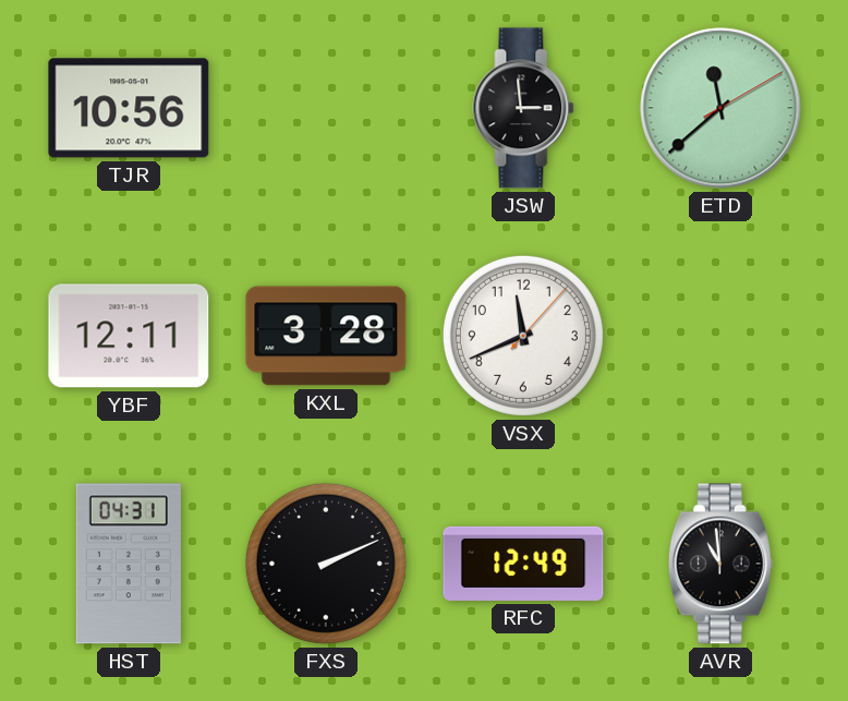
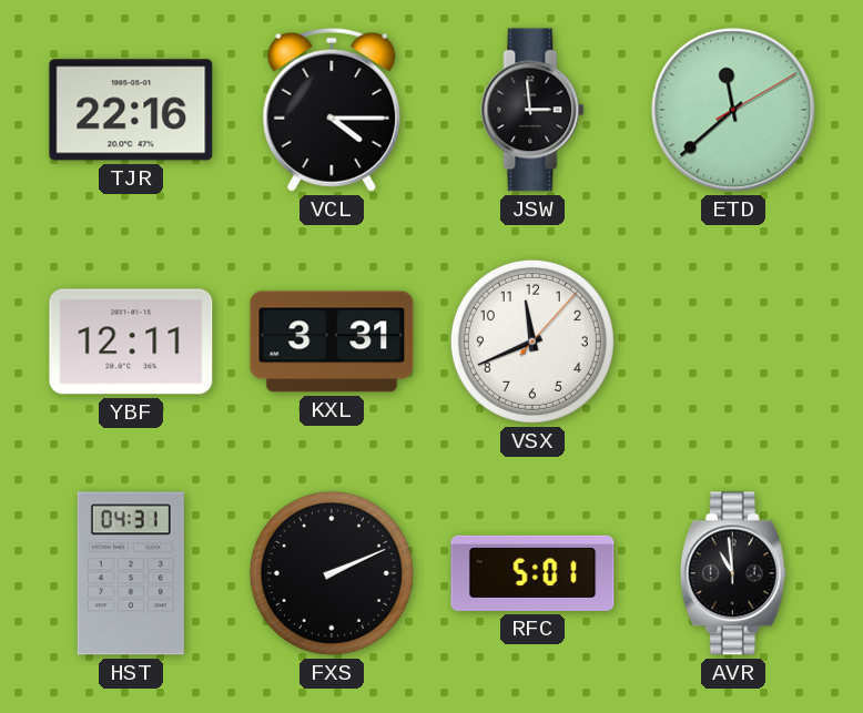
TJR: 10:56 -> 22:16
VCL: none -> 4:15
KXL: 3:28 -> 3:31
RFC: 12:49 -> 5:01
